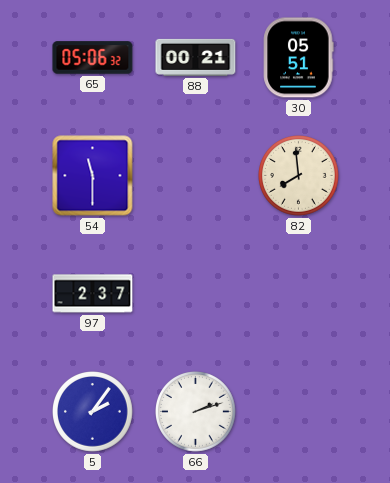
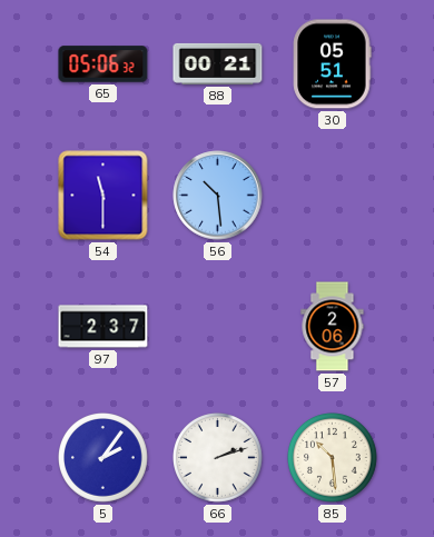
56: none -> 10:29
82: 7:59 -> none
57: none -> 2:06
85: none -> 10:29
